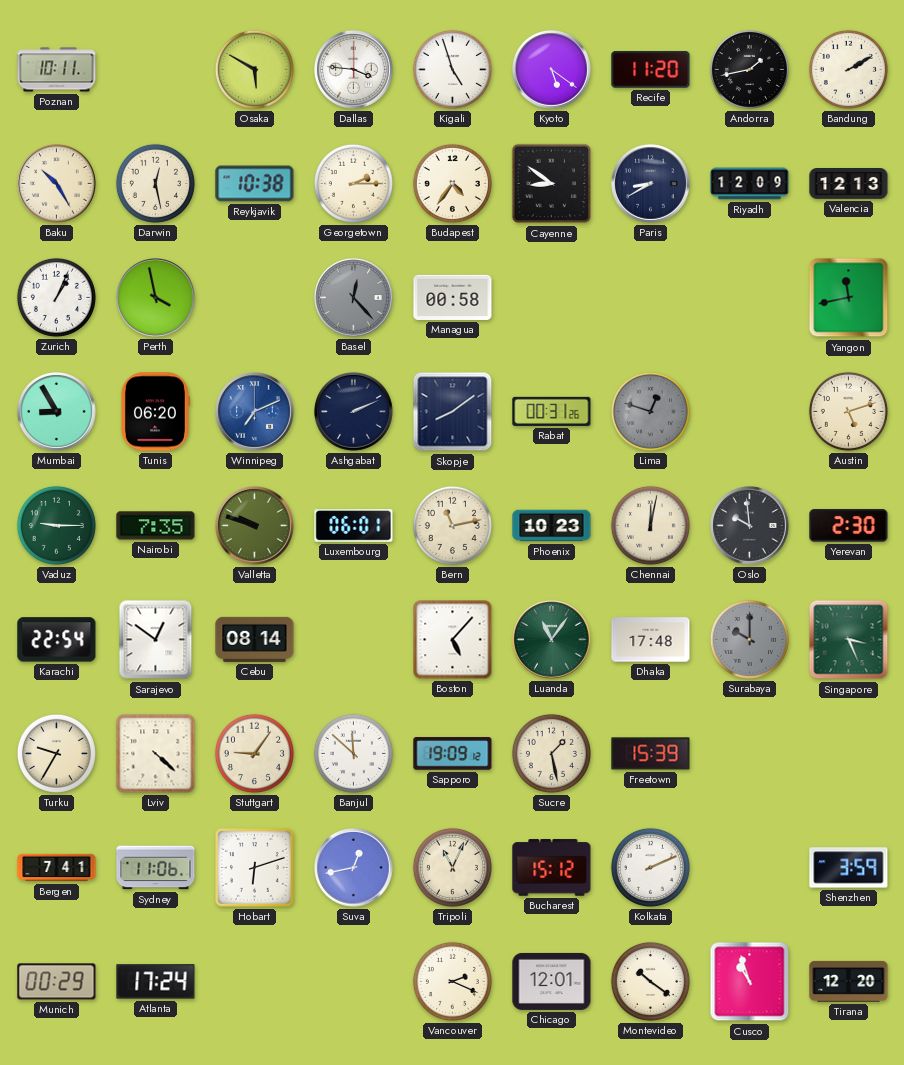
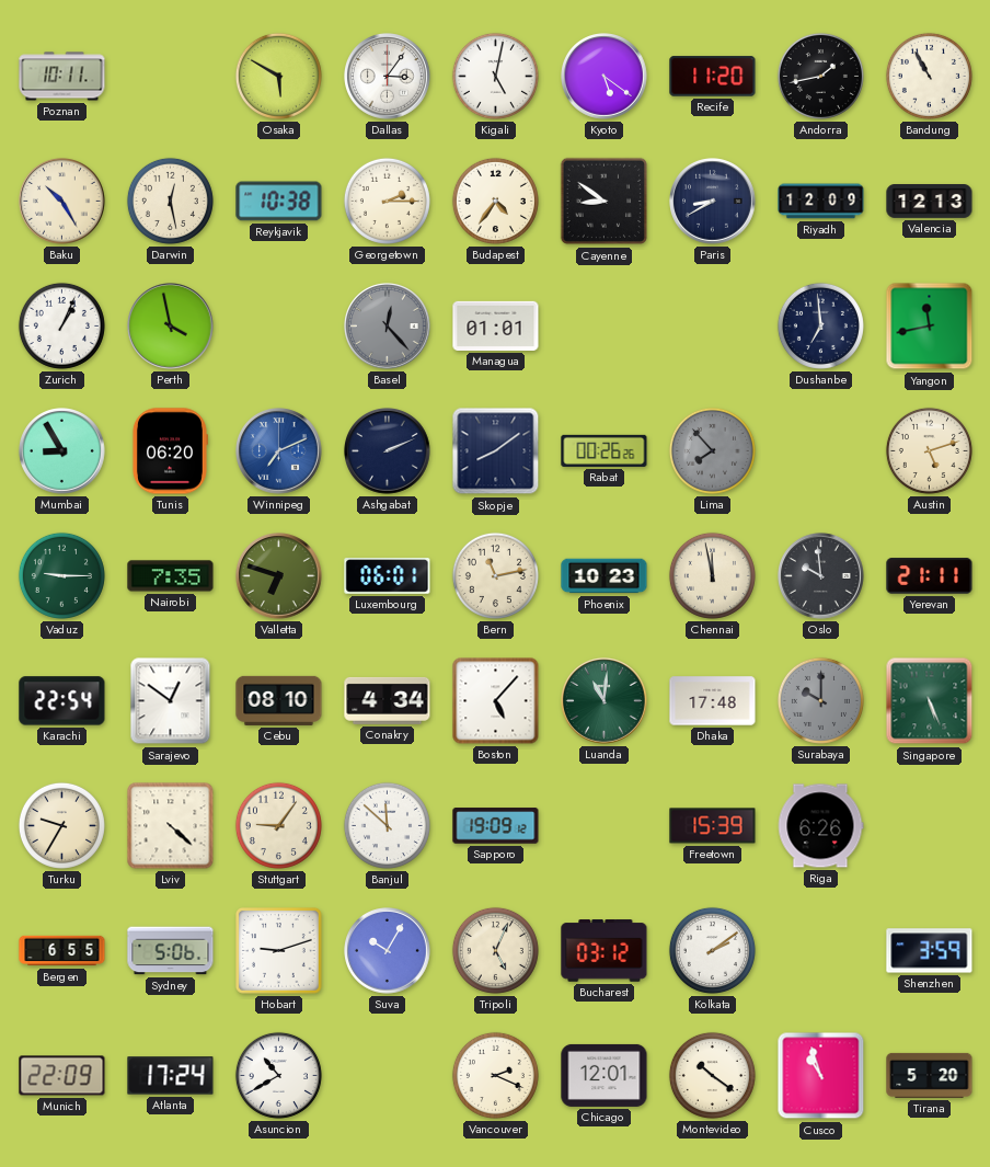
Dallas: 3:46 -> 3:06
Kigali: 4:57 -> 5:02
Bandung: 2:10 -> 10:55
Managua: 00:58 -> 01:01
Dushanbe: none -> 6:59
Rabat: 00:31 -> 00:26
Lima: 12:48 -> 7:53
Valletta: 9:48 -> 6:48
Chennai: 12:02 -> 11:58
Yerevan: 2:30 -> 21:11
Cebu: 08:14 -> 08:10
Conakry: none -> 4:34
Luanda: 11:06 -> 11:01
Singapore: 3:26 -> 5:26
Sucre: 1:28 -> none
Riga: none -> 6:26
Bergen: 7:41 -> 6:55
Sydney: 11:06 -> 5:06
Hobart: 6:12 -> 9:12
Suva: 12:43 -> 10:05
Tripoli: 11:04 -> 5:04
Bucharest: 15:12 -> 03:12
Kolkata: 2:11 -> 2:09
Munich: 00:29 -> 22:09
Asuncion: none -> 10:40
Tirana: 12:20 -> 5:20
